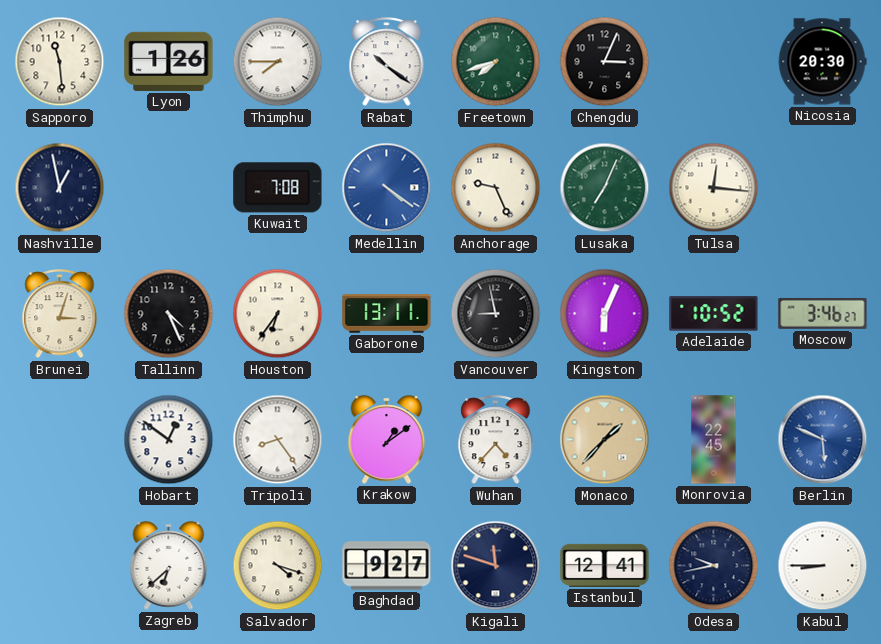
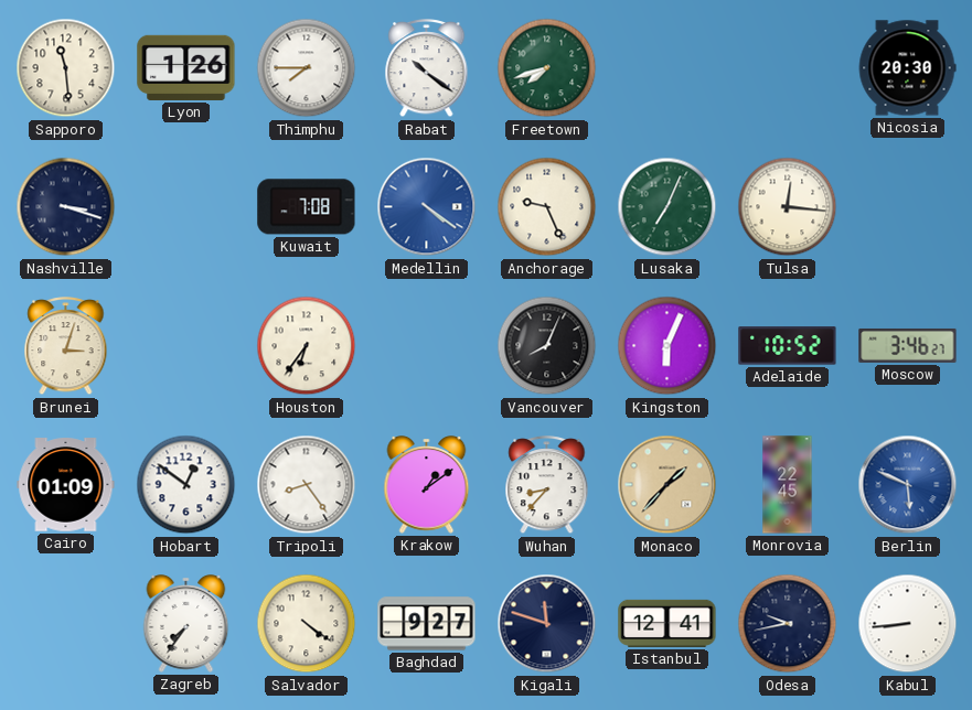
Chengdu: 3:04 -> none
Nashville: 12:58 -> 3:18
Tallinn: 4:26 -> none
Gaborone: 13:11 -> none
Vancouver: 8:58 -> 8:04
Cairo: none -> 01:09
Wuhan: 4:37 -> 8:37
Zagreb: 6:38 -> 7:36
Salvador: 4:18 -> 4:21
Kabul: 8:45 -> 8:44
